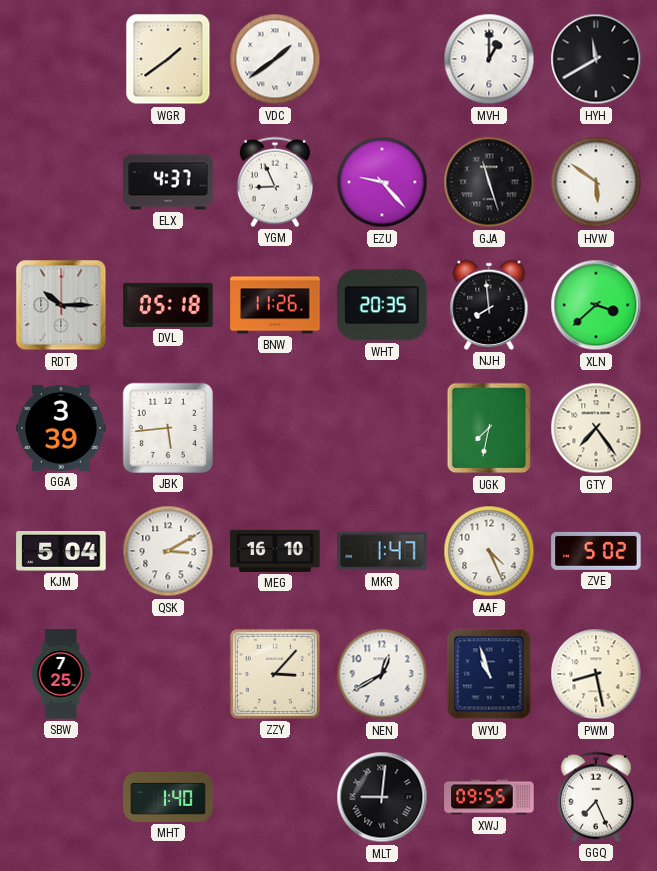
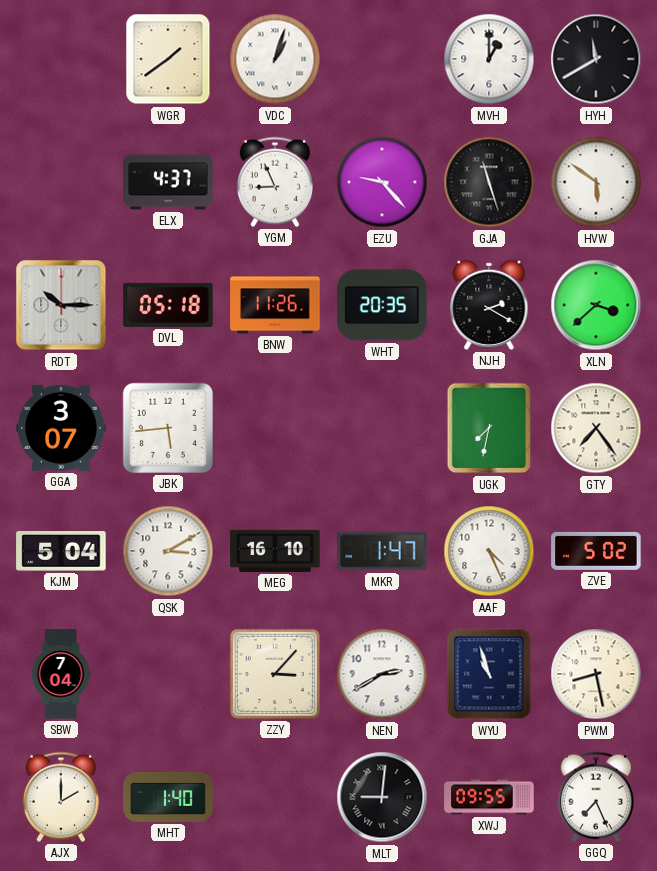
VDC: 1:39 -> 1:03
NJH: 7:59 -> 2:20
GGA: 3:39 -> 3:07
SBW: 7:25 -> 7:04
NEN: 12:40 -> 2:40
AJX: none -> 2:00
